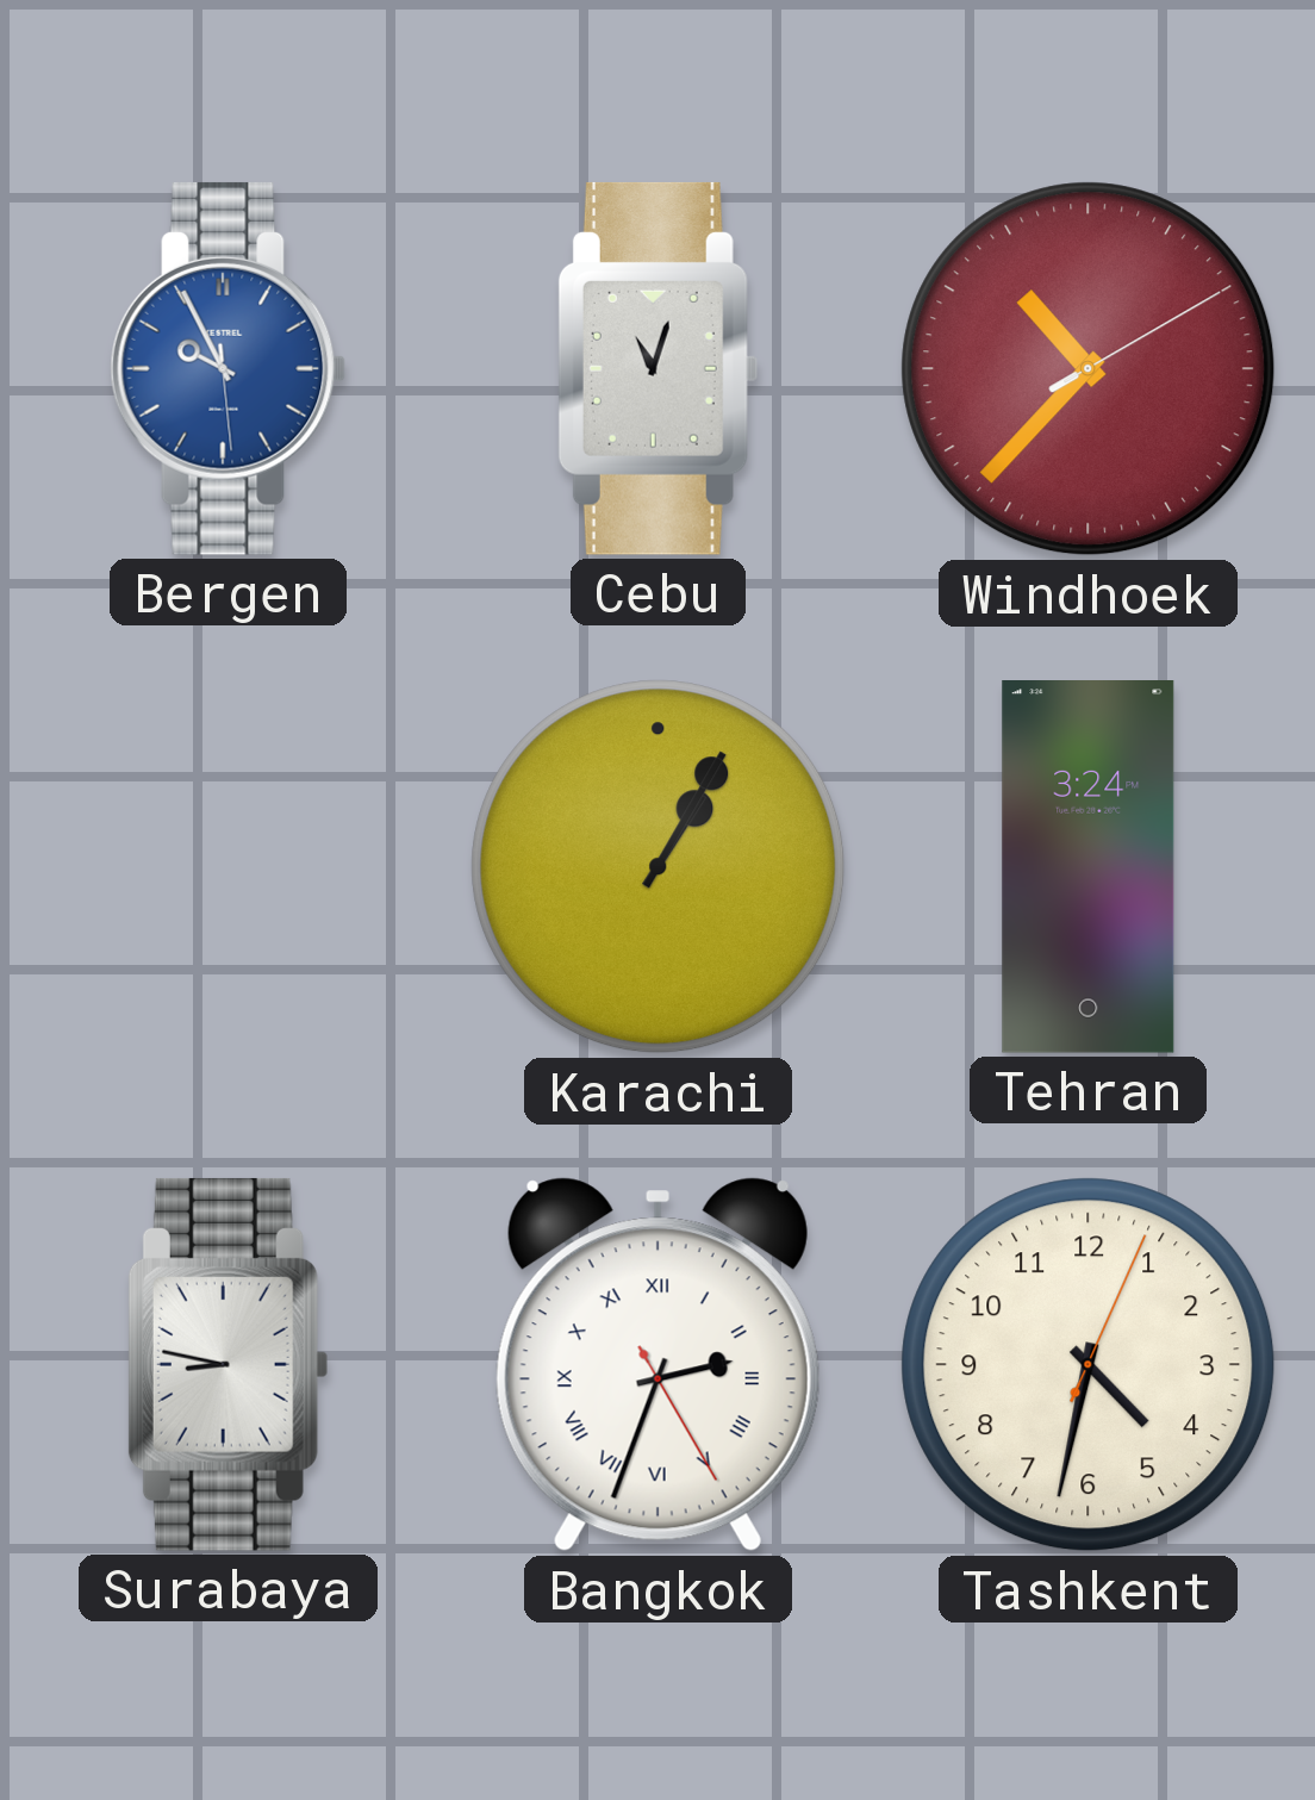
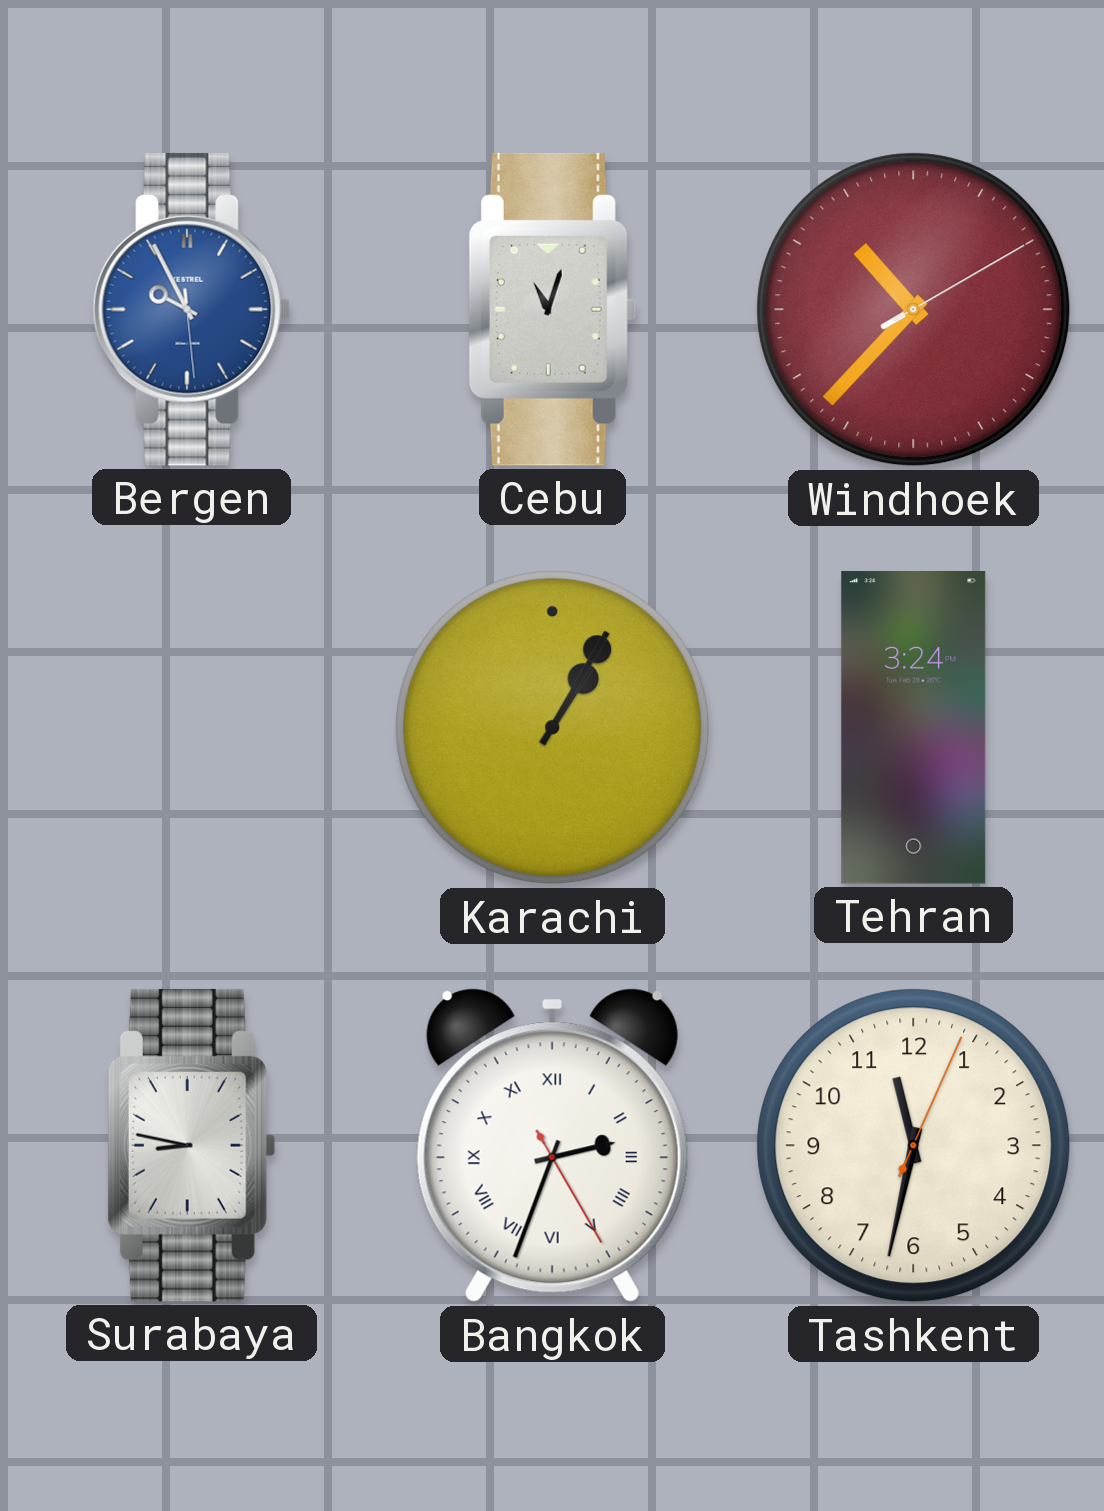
Tashkent: 4:32 -> 11:32
